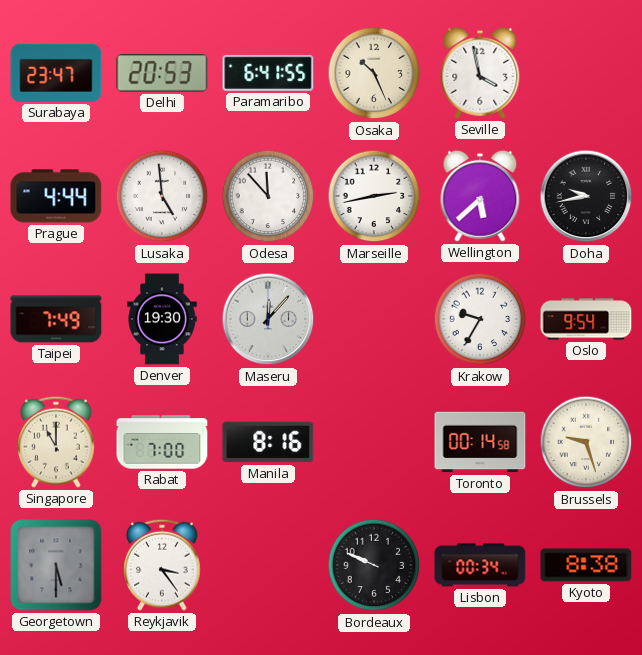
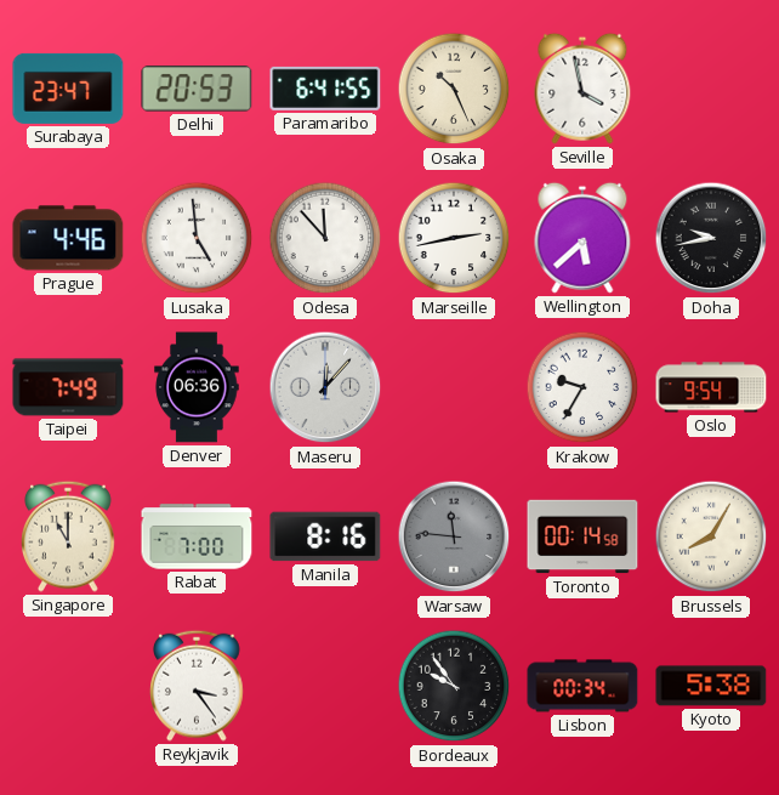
Prague: 4:44 -> 4:46
Denver: 19:30 -> 06:36
Warsaw: none -> 11:46
Brussels: 9:27 -> 8:05
Georgetown: 5:30 -> none
Bordeaux: 9:49 -> 9:54
Kyoto: 8:38 -> 5:38
